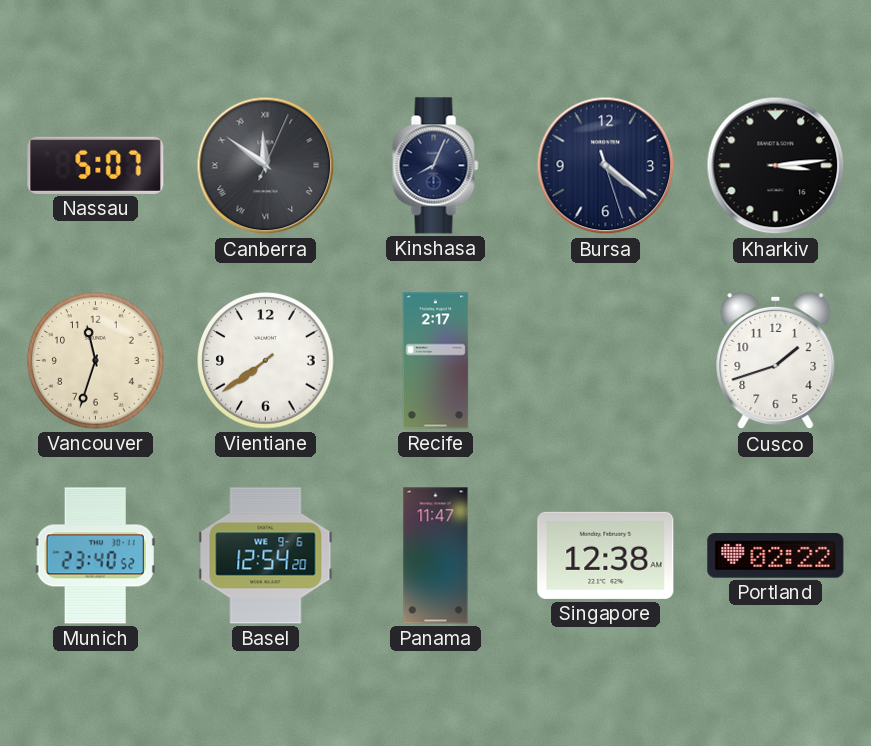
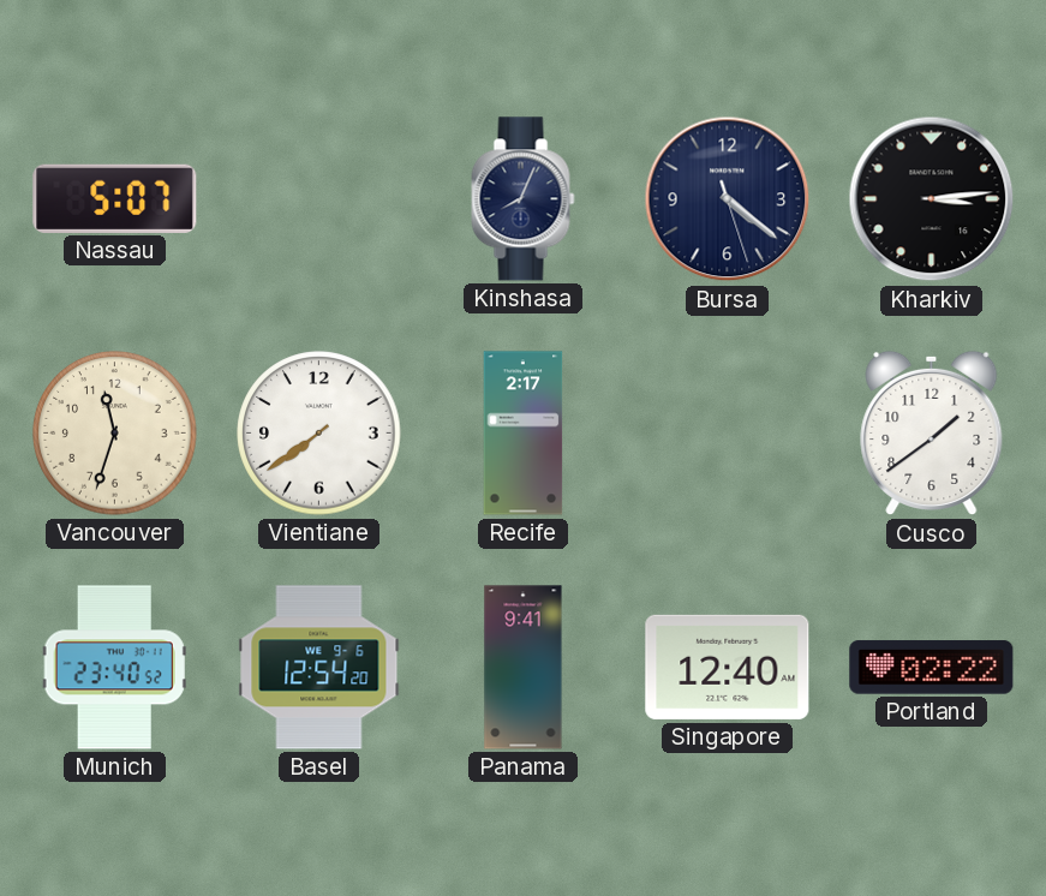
Canberra: 11:51 -> none
Cusco: 1:42 -> 1:39
Panama: 11:47 -> 9:41
Singapore: 12:38 -> 12:40
